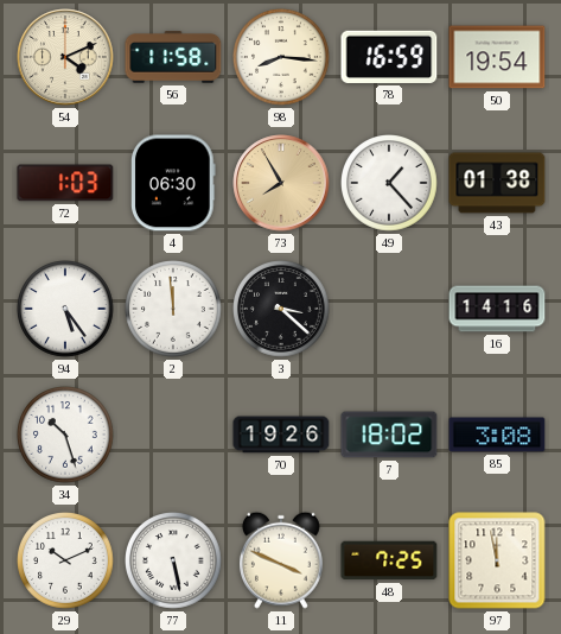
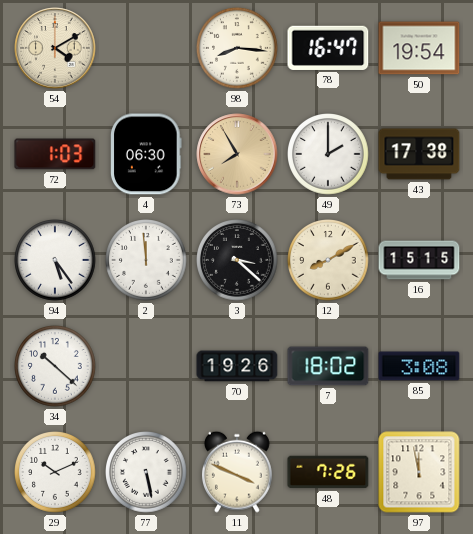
54: 4:11 -> 4:10
56: 11:58 -> none
78: 16:59 -> 16:47
49: 1:23 -> 2:00
43: 01:38 -> 17:38
12: none -> 8:10
16: 14:16 -> 15:15
34: 10:27 -> 10:22
48: 7:25 -> 7:26
